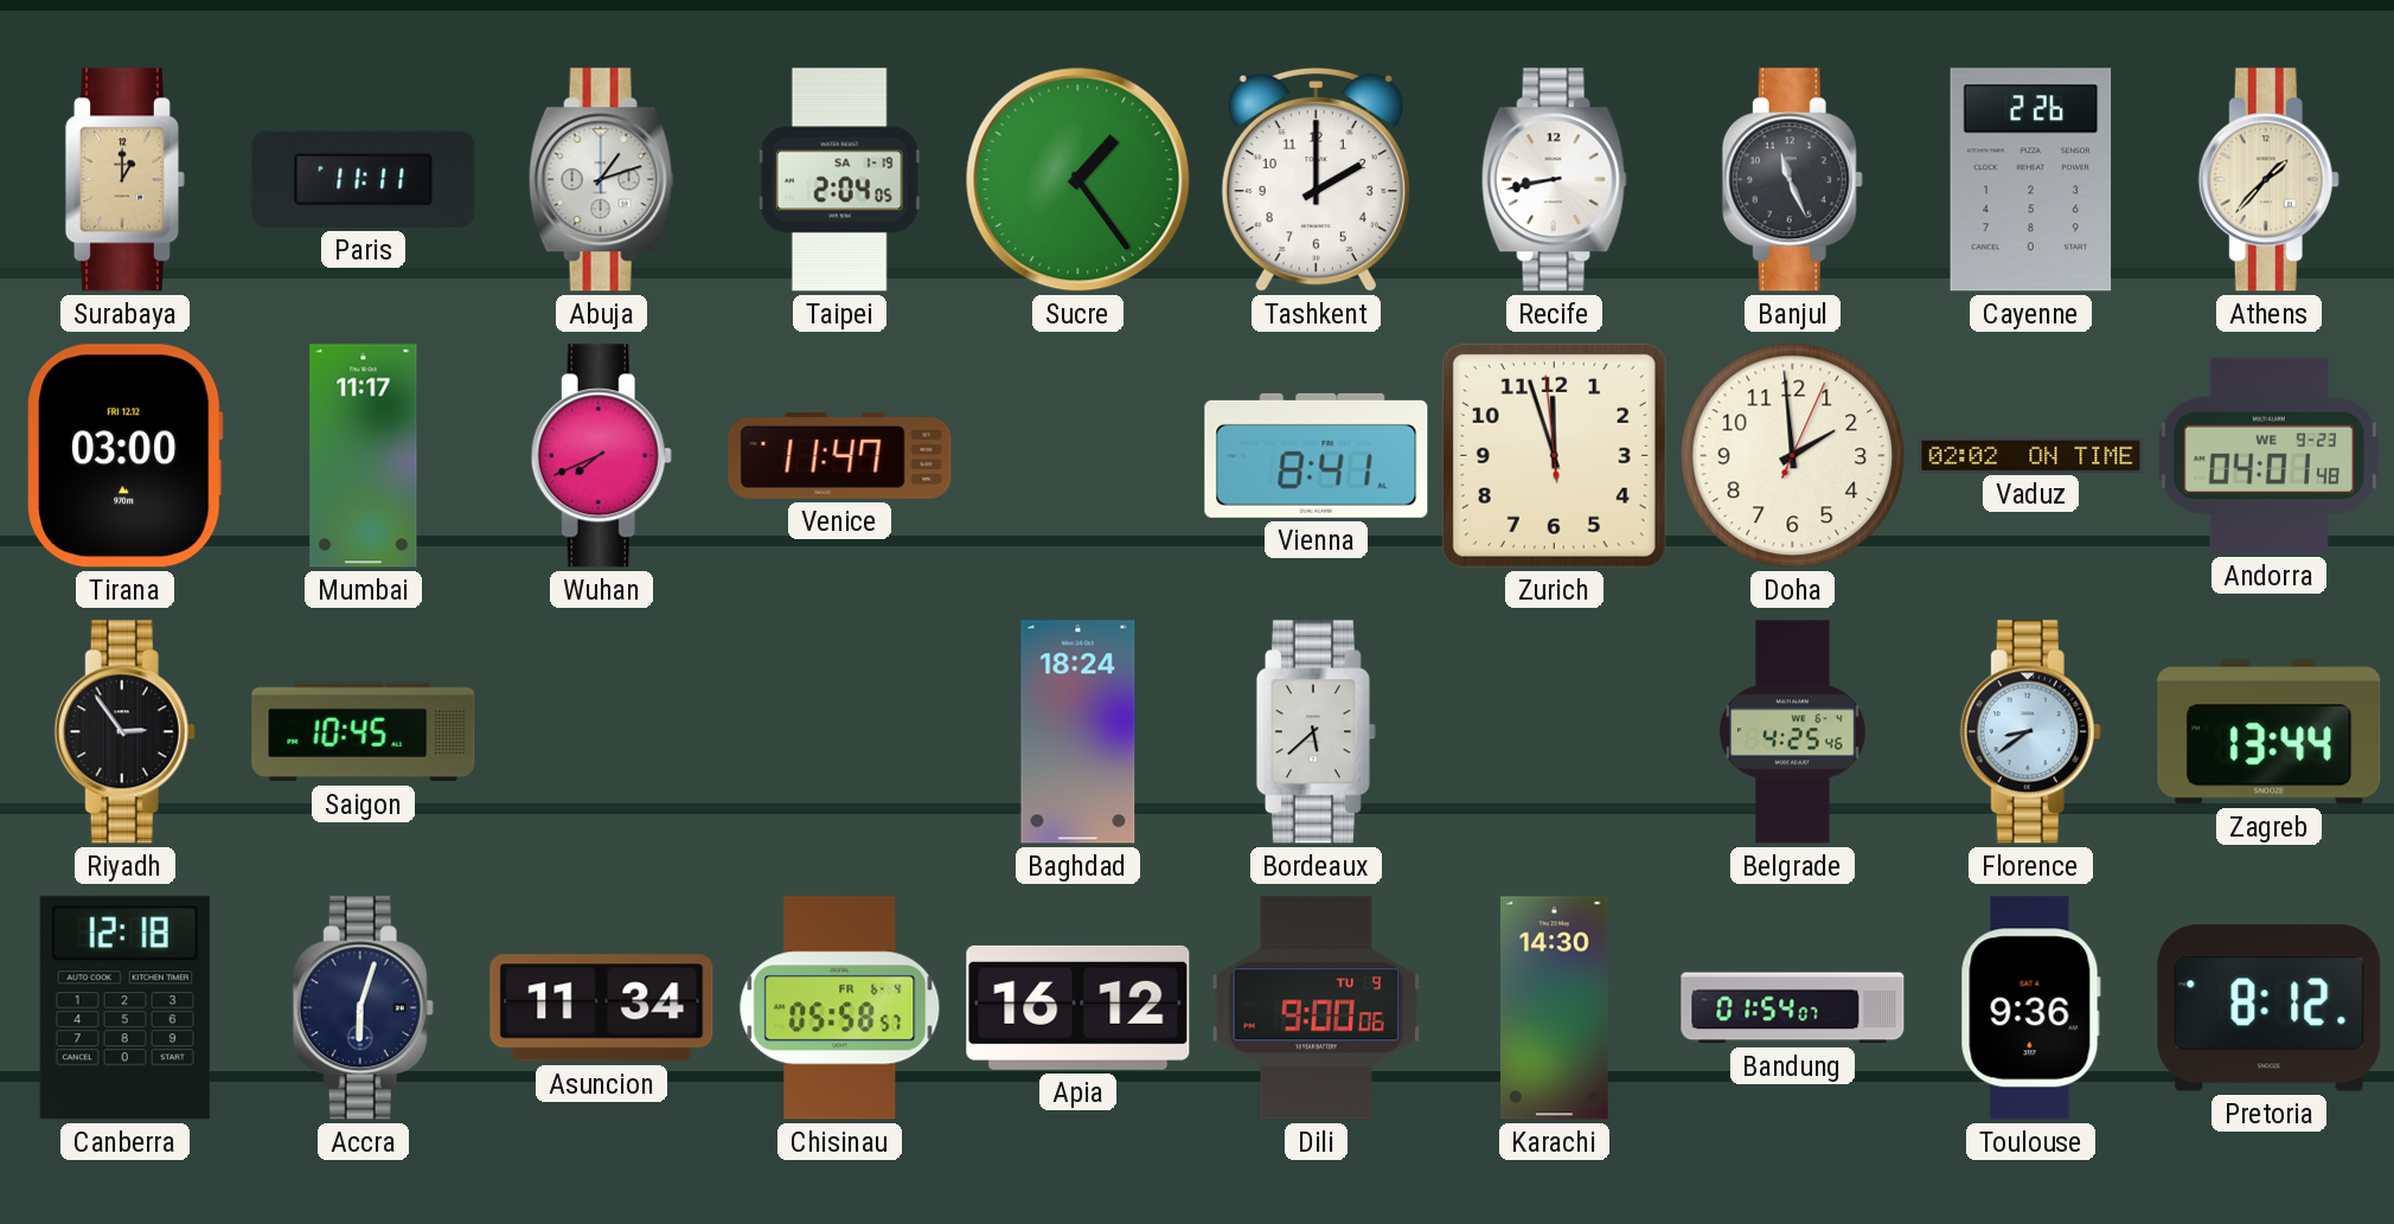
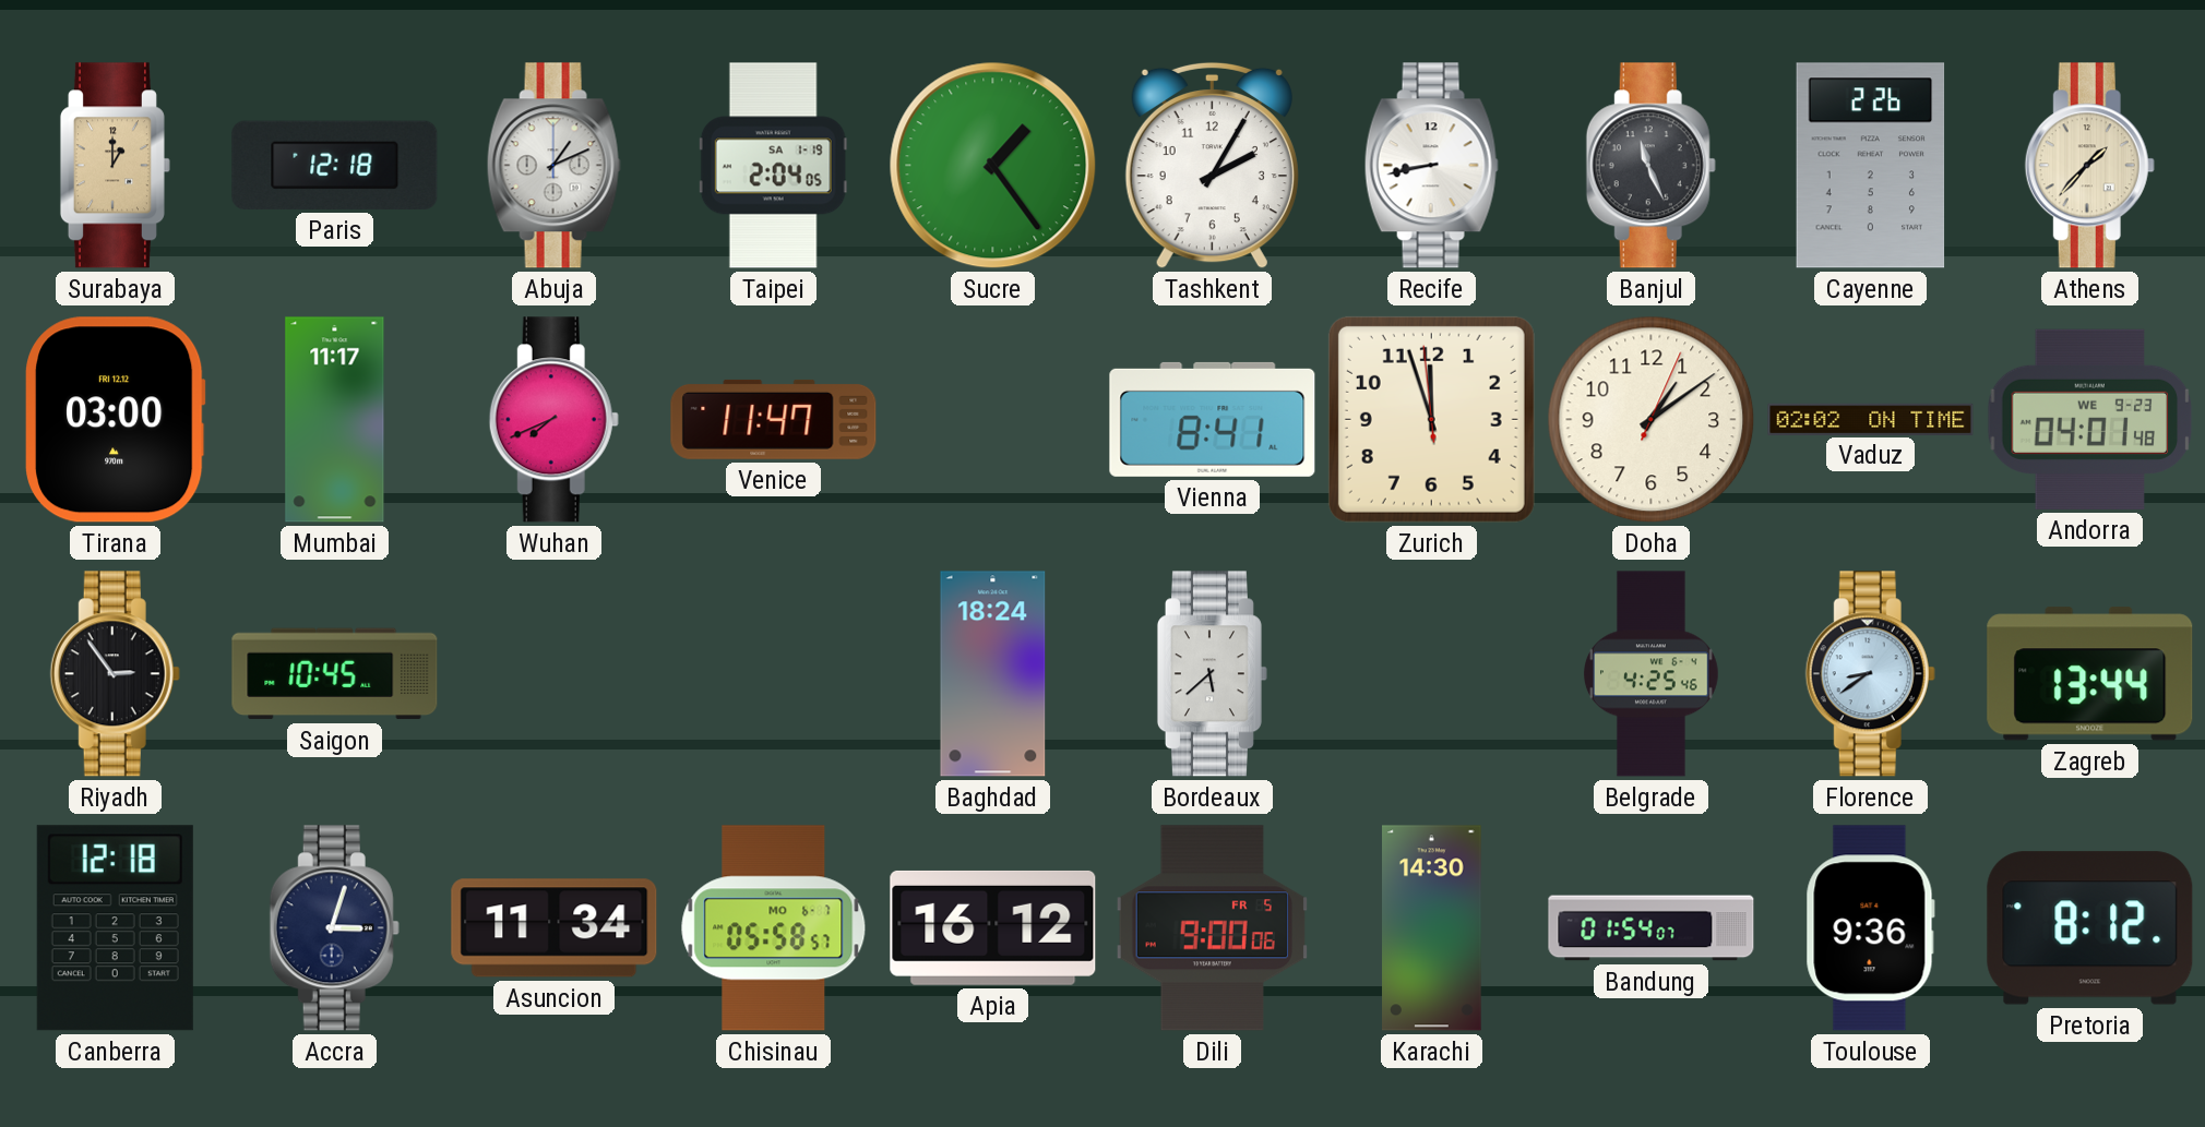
Paris: 11:11 -> 12:18
Abuja: 1:12 -> 1:11
Tashkent: 2:00 -> 2:05
Doha: 1:59 -> 1:09
Accra: 6:03 -> 3:03
Chisinau date: FR 6-4 -> MO 6-7
Dili date: TU 9 -> FR 5
